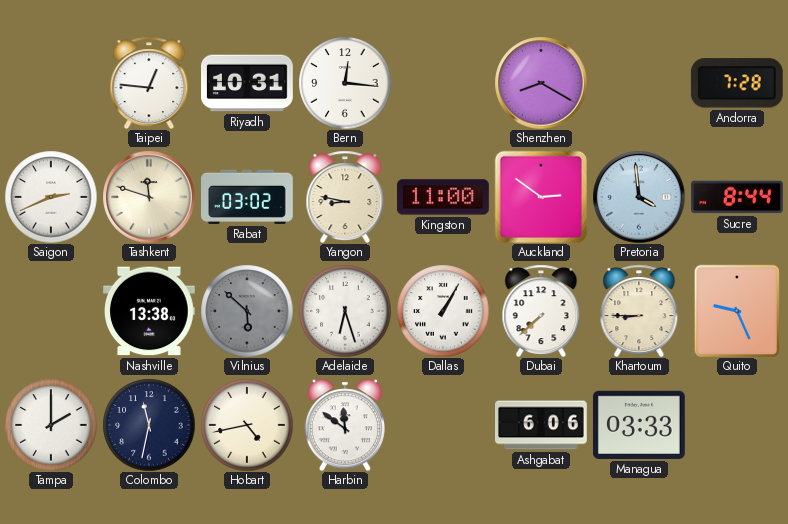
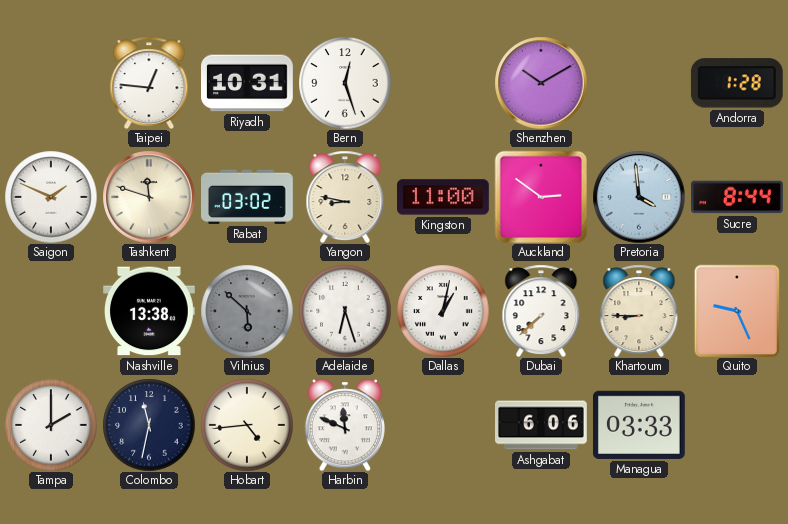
Bern: 12:16 -> 12:27
Shenzhen: 8:20 -> 10:10
Andorra: 7:28 -> 1:28
Saigon: 2:41 -> 1:49
Dallas: 1:05 -> 1:02
Hobart: 4:43 -> 4:44
Harbin: 11:51 -> 11:49
